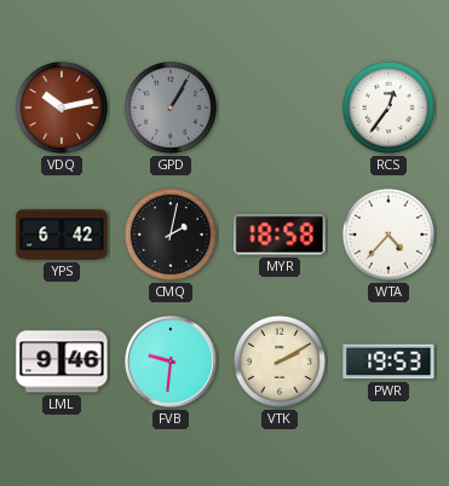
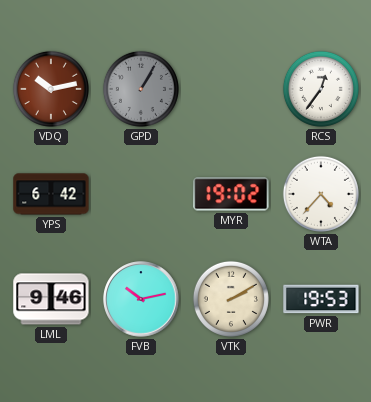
CMQ: 2:02 -> none
MYR: 18:58 -> 19:02
FVB: 9:31 -> 10:13
